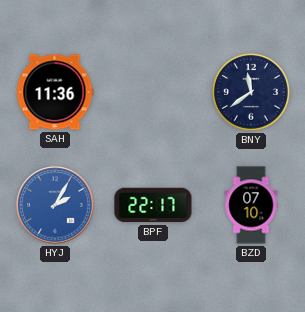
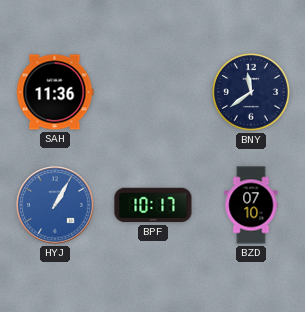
HYJ: 2:05 -> 1:05
BPF: 22:17 -> 10:17
